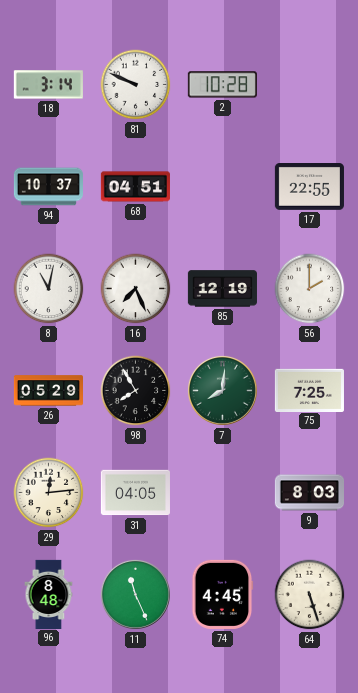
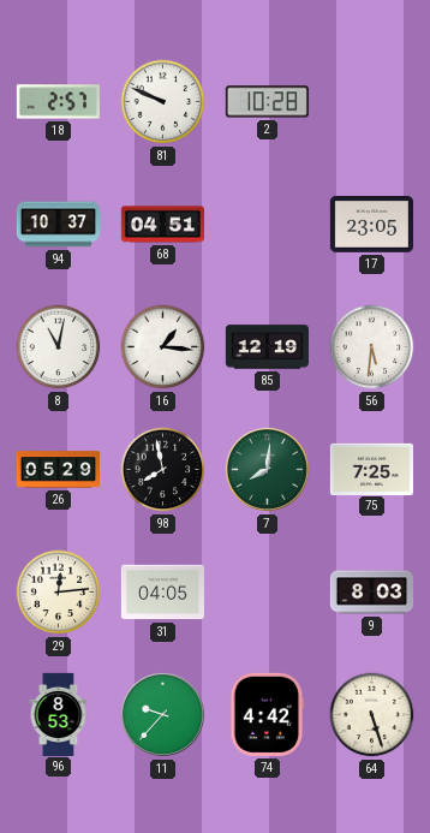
18: 3:14 -> 2:57
17: 22:55 -> 23:05
16: 7:26 -> 1:16
56: 2:00 -> 5:31
98: 7:55 -> 7:58
96: 8:48 -> 8:53
11: 11:26 -> 9:37
74: 4:45 -> 4:42
